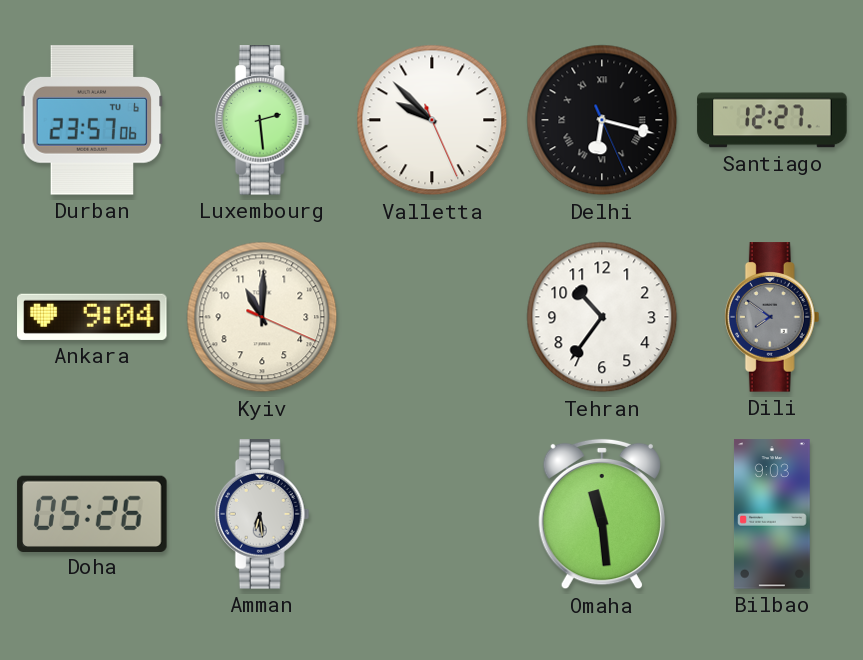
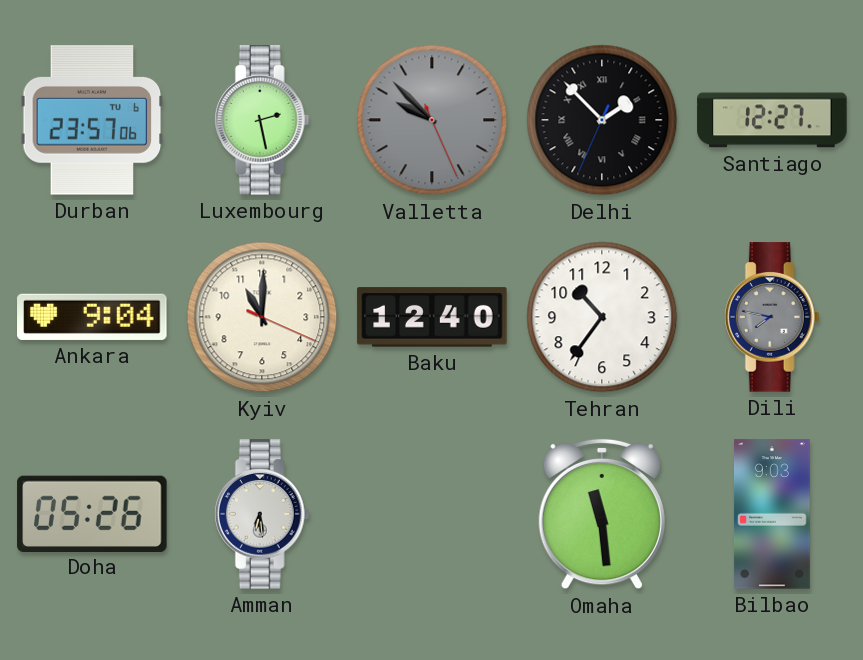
Luxembourg: 2:29 -> 2:28
Valletta dial: white -> grey
Delhi: 6:17 -> 1:52
Baku: none -> 12:40
Dili: 7:51 -> 7:47
